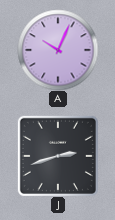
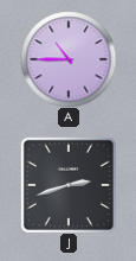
A: 10:04 -> 10:45
